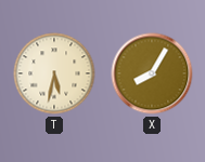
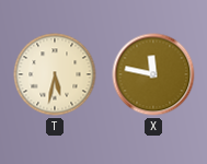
X: 8:05 -> 11:47
